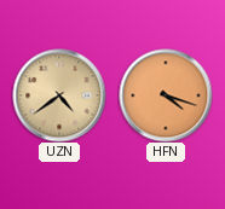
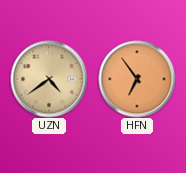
HFN: 4:18 -> 6:54
